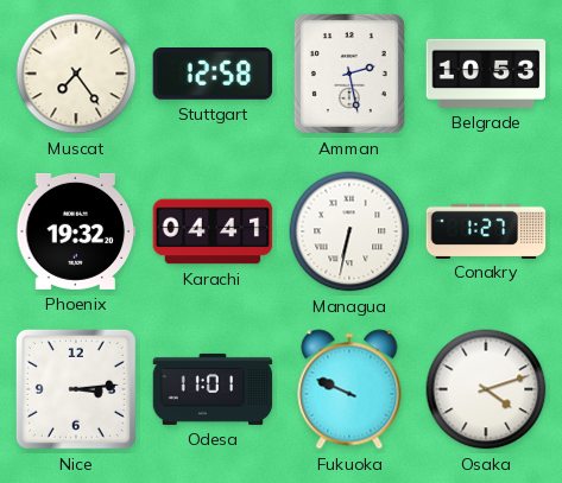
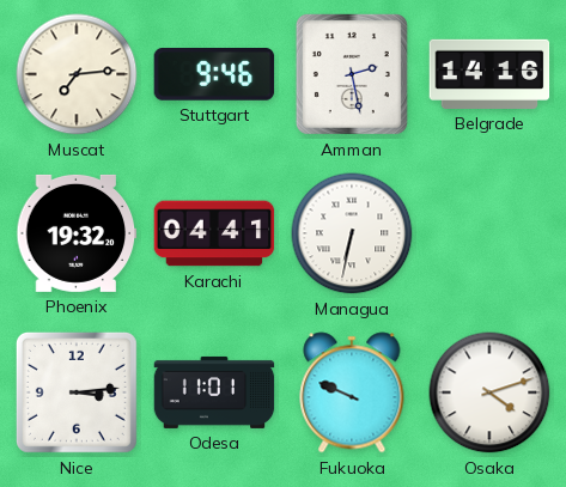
Muscat: 7:24 -> 7:14
Stuttgart: 12:58 -> 9:46
Belgrade: 10:53 -> 14:16
Conakry: 1:27 -> none
